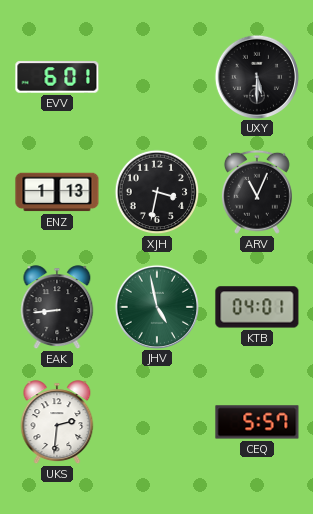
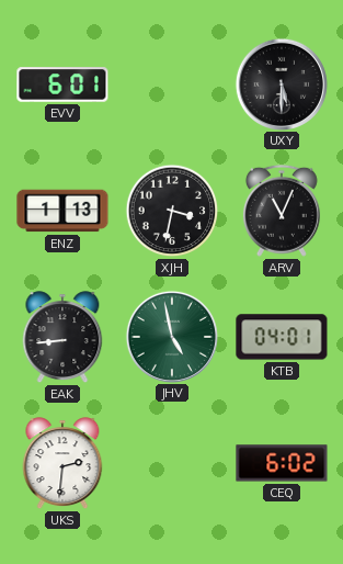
CEQ: 5:57 -> 6:02
